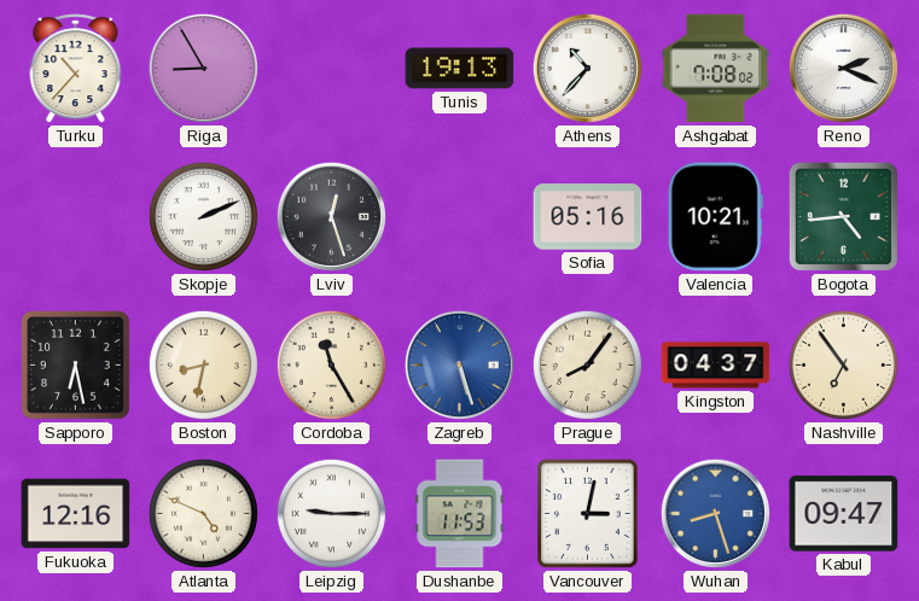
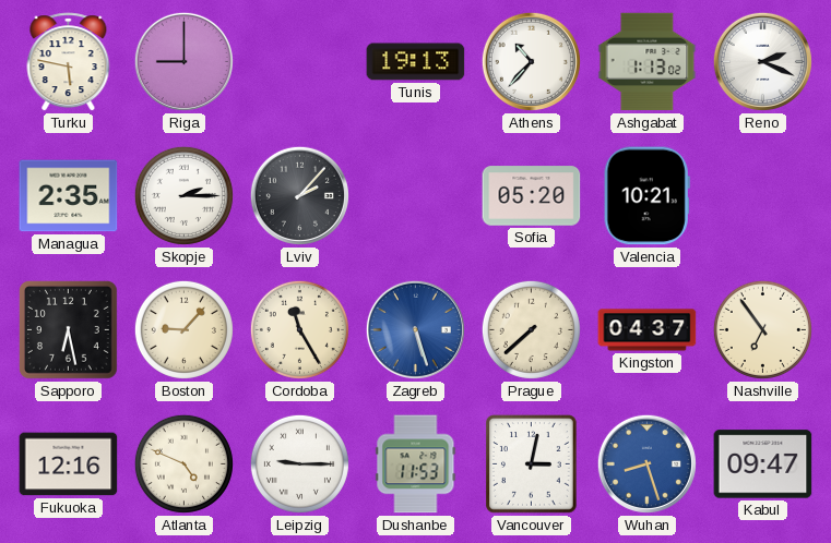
Turku: 10:37 -> 5:47
Riga: 8:55 -> 9:00
Ashgabat: 7:08 -> 1:13
Managua: none -> 2:35
Skopje: 2:11 -> 2:15
Lviv: 12:27 -> 2:07
Sofia: 05:16 -> 05:20
Bogota: 4:44 -> none
Boston: 8:32 -> 9:07
Prague: 8:06 -> 7:38
